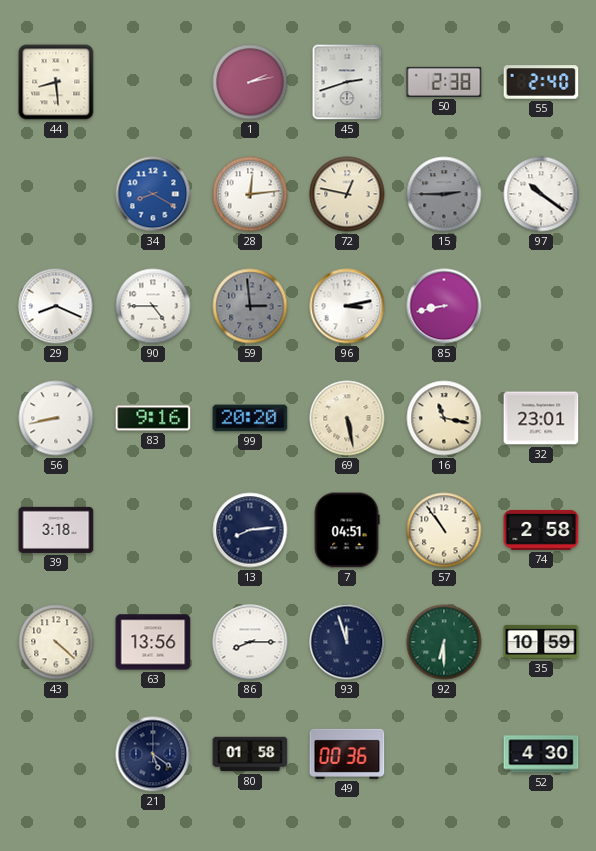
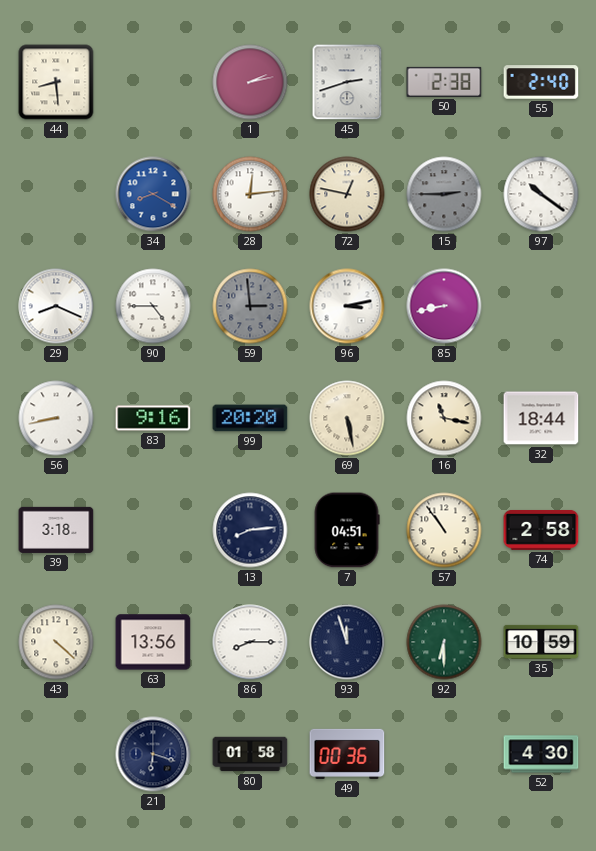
32: 23:01 -> 18:44
21: 5:21 -> 6:18
